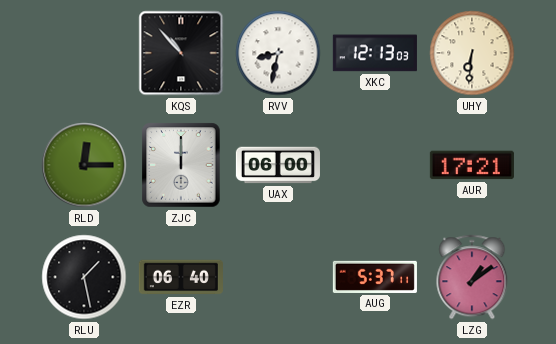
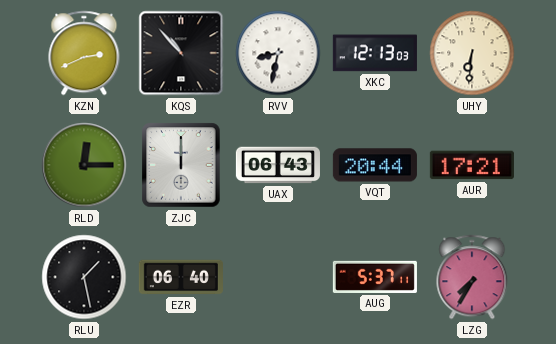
KZN: none -> 2:41
UAX: 06:00 -> 06:43
VQT: none -> 20:44
LZG: 1:09 -> 7:35
